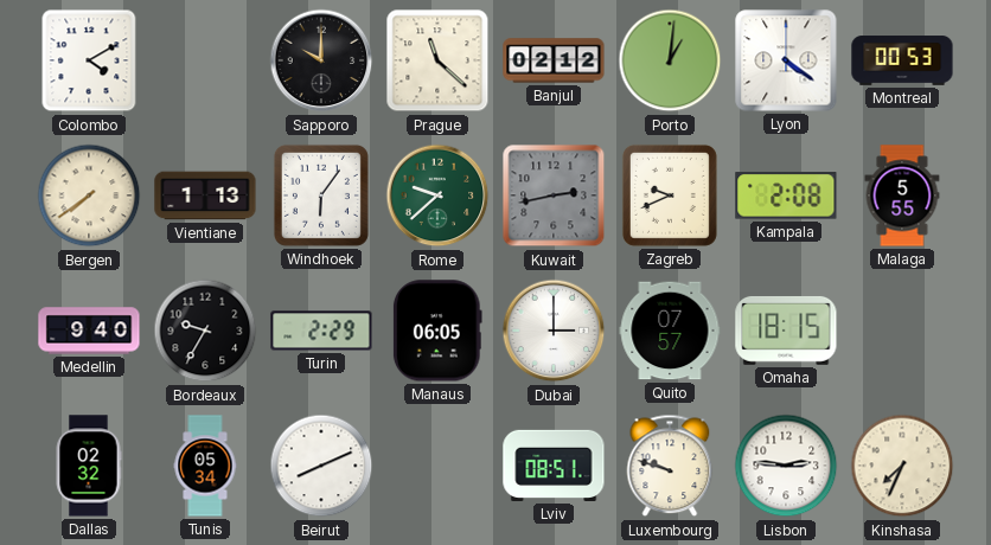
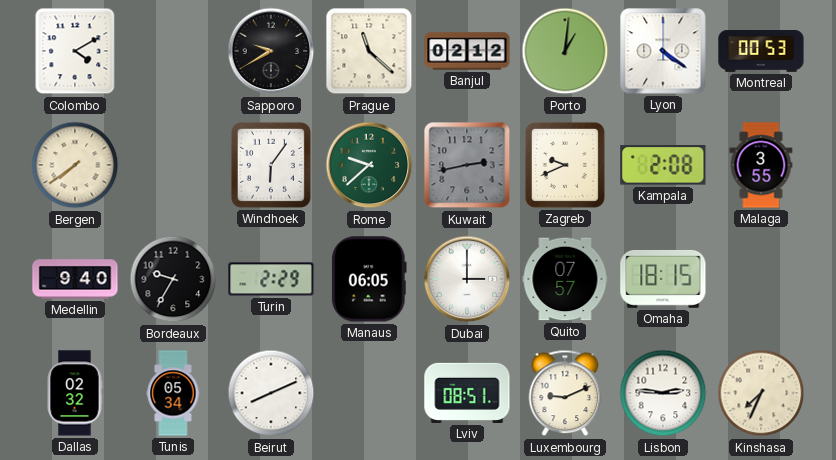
Sapporo: 10:00 -> 9:40
Vientiane: 1:13 -> none
Malaga: 5:55 -> 3:55
Luxembourg: 9:48 -> 9:11
